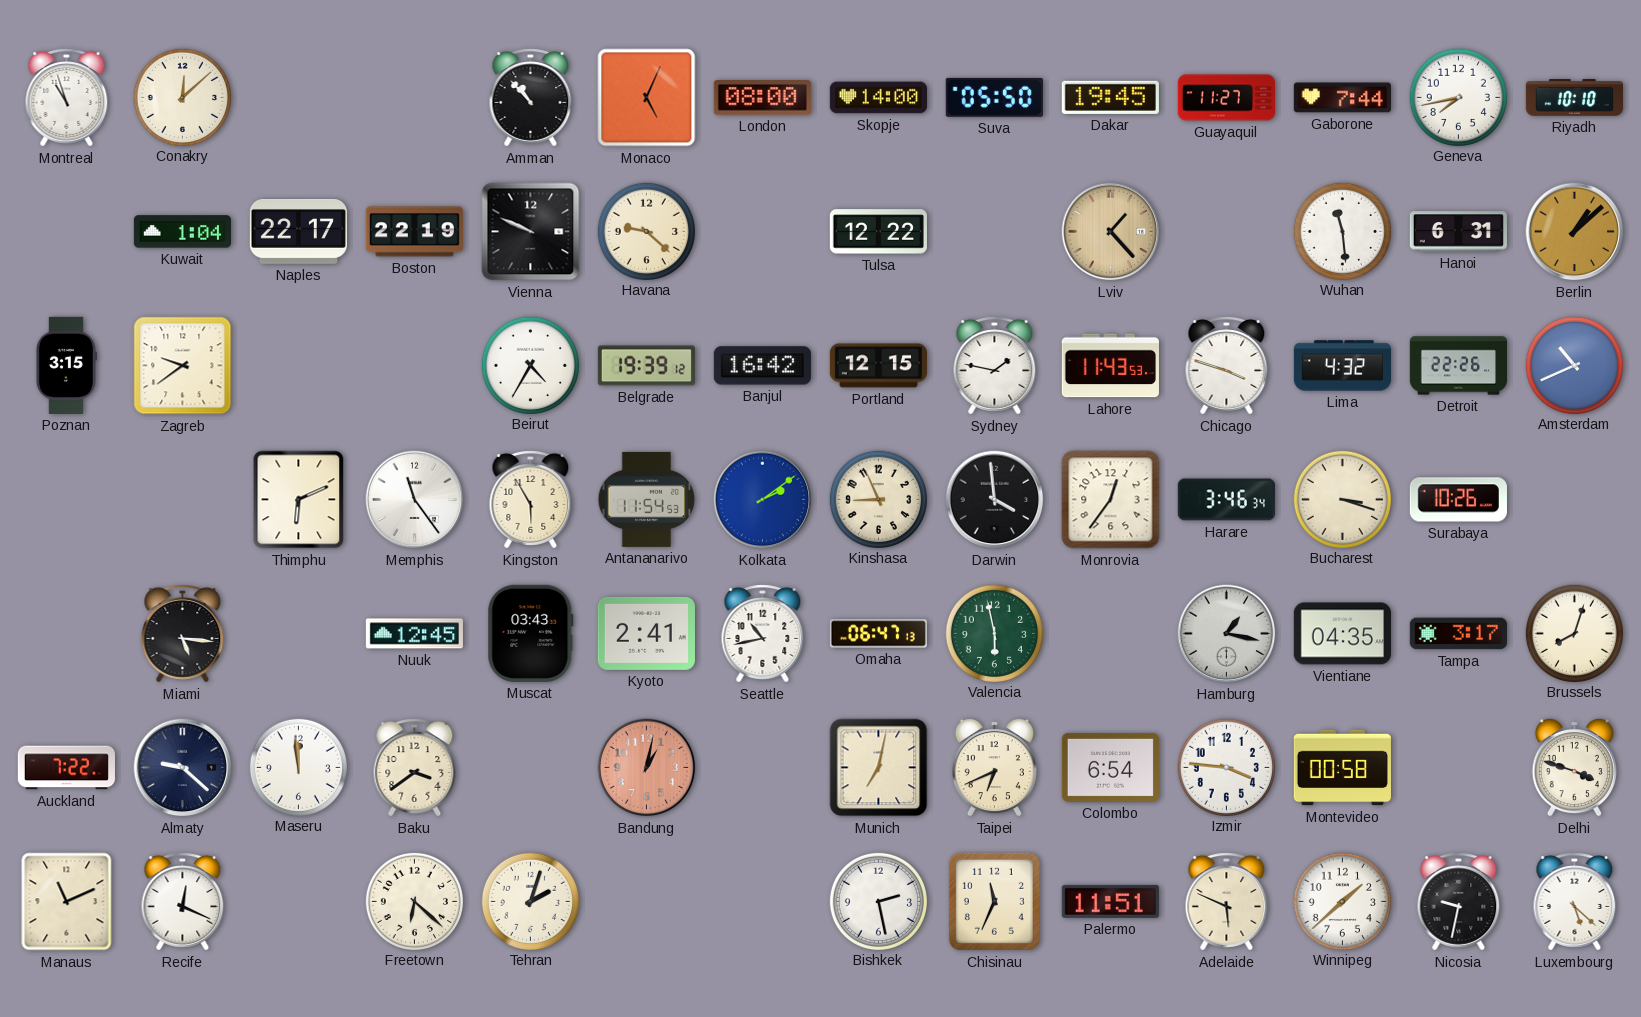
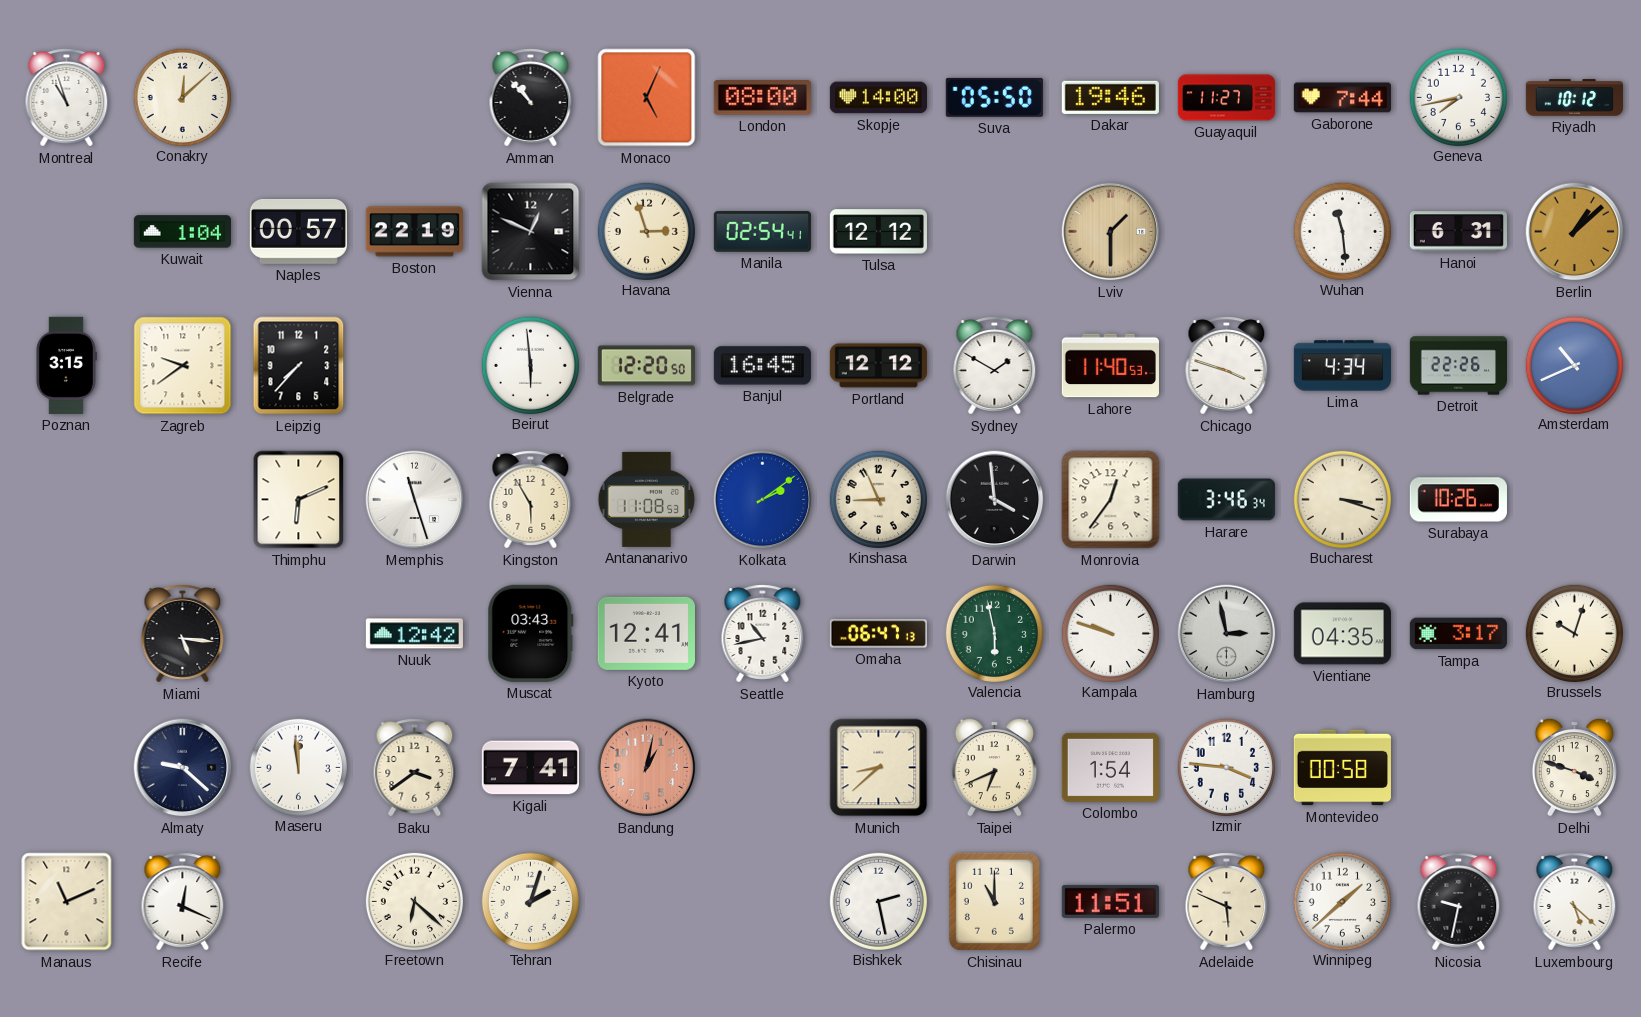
Dakar: 19:45 -> 19:46
Riyadh: 10:10 -> 10:12
Naples: 22:17 -> 00:57
Vienna: 9:49 -> 12:49
Havana: 9:22 -> 2:57
Manila: none -> 02:54
Tulsa: 12:22 -> 12:12
Lviv: 1:23 -> 1:30
Leipzig: none -> 7:37
Beirut: 4:35 -> 5:59
Belgrade: 19:39 -> 12:20
Banjul: 16:42 -> 16:45
Portland: 12:15 -> 12:12
Sydney: 1:47 -> 1:50
Lahore: 11:43 -> 11:40
Lima: 4:32 -> 4:34
Memphis: 11:24 -> 11:27
Antananarivo: 11:54 -> 11:08
Nuuk: 12:45 -> 12:42
Kyoto: 2:41 -> 12:41
Kampala: none -> 9:48
Hamburg: 1:17 -> 2:58
Brussels: 8:03 -> 10:03
Auckland: 7:22 -> none
Kigali: none -> 7:41
Munich: 7:02 -> 8:38
Colombo: 6:54 -> 1:54
Chisinau: 11:34 -> 11:00
